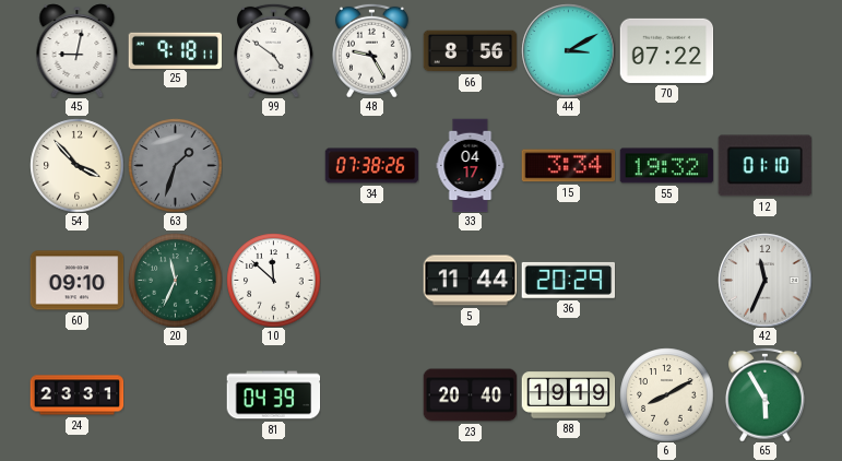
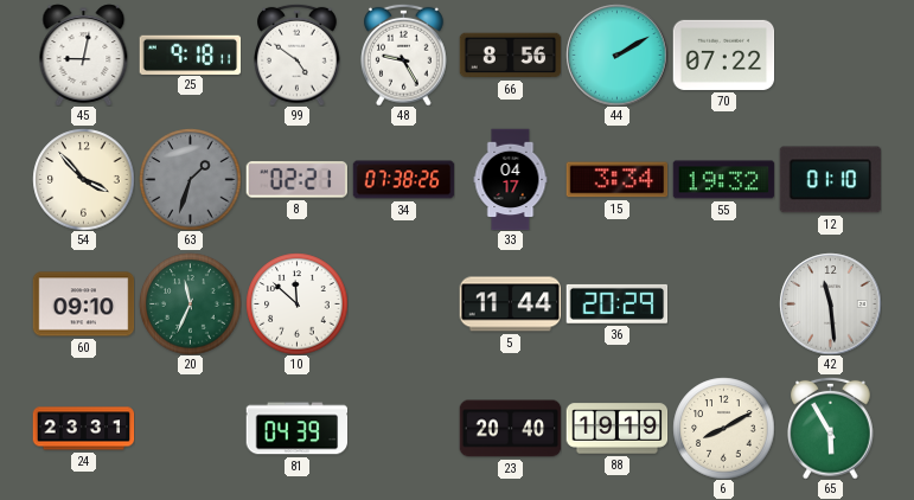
44: 3:10 -> 2:10
8: none -> 02:21
42: 11:34 -> 11:29
